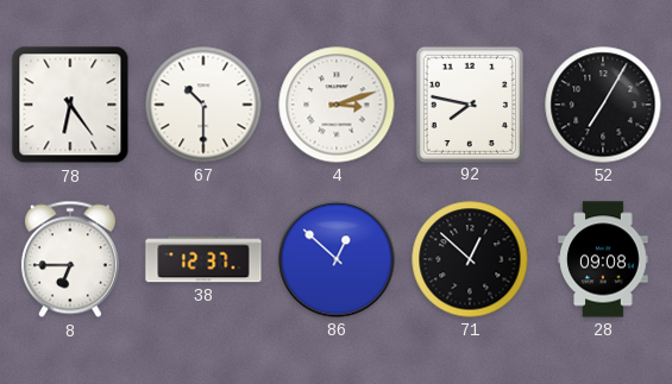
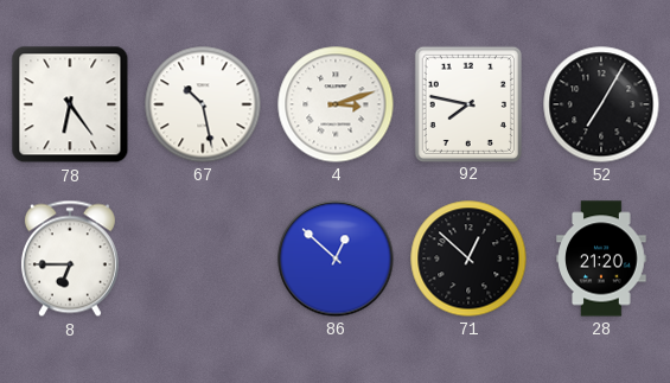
67: 10:30 -> 10:28
38: 12:37 -> none
28: 09:08 -> 21:20
